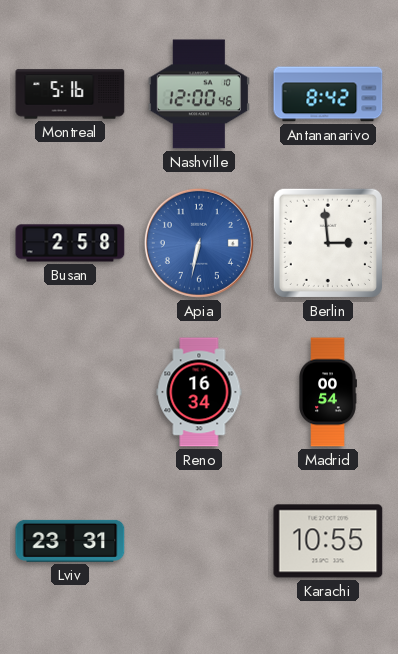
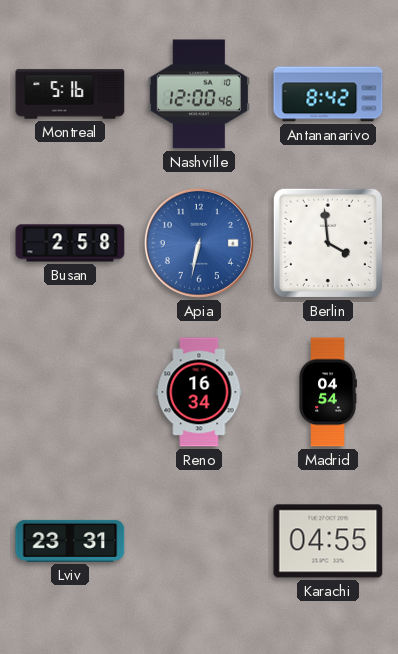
Berlin: 2:59 -> 3:59
Madrid: 00:54 -> 04:54
Karachi: 10:55 -> 04:55
